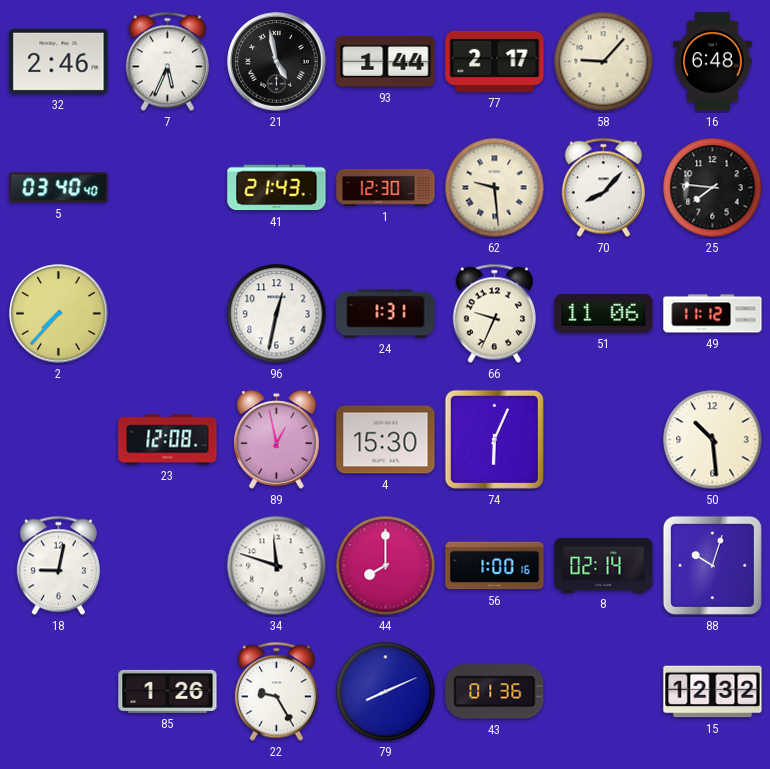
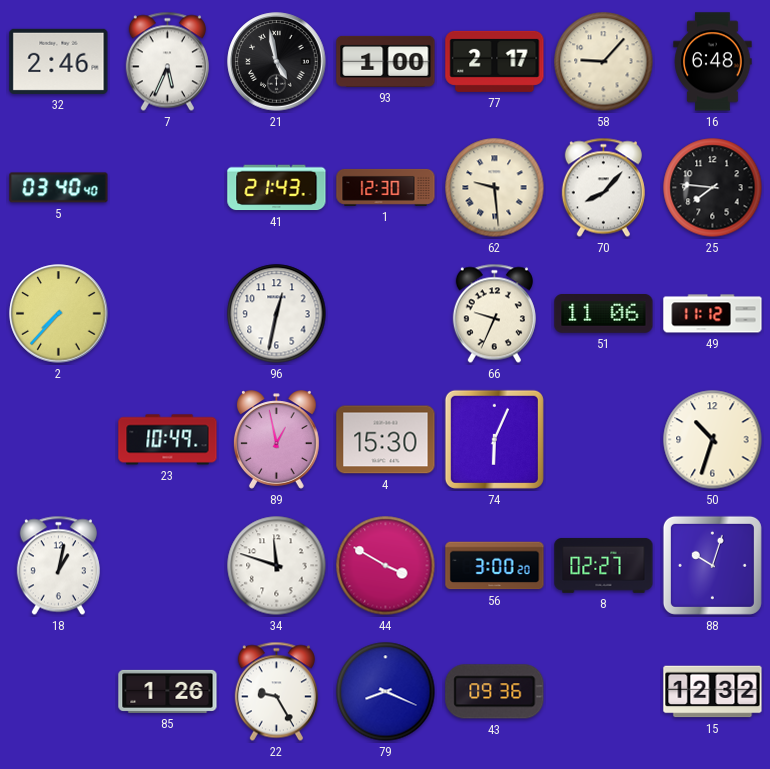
93: 1:44 -> 1:00
24: 1:31 -> none
23: 12:08 -> 10:49
50: 10:29 -> 10:33
18: 9:02 -> 1:02
44: 8:00 -> 3:50
56: 1:00 -> 3:00
8: 02:14 -> 02:27
79: 8:11 -> 8:19
43: 01:36 -> 09:36
